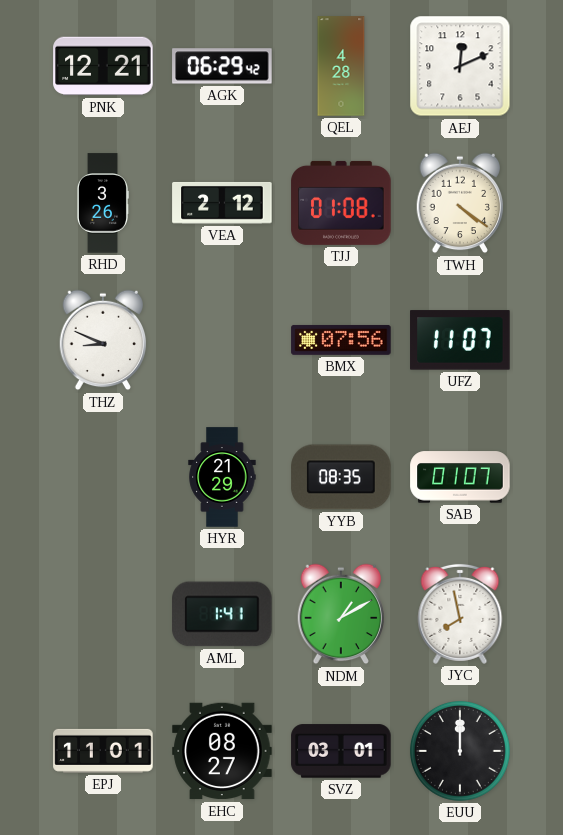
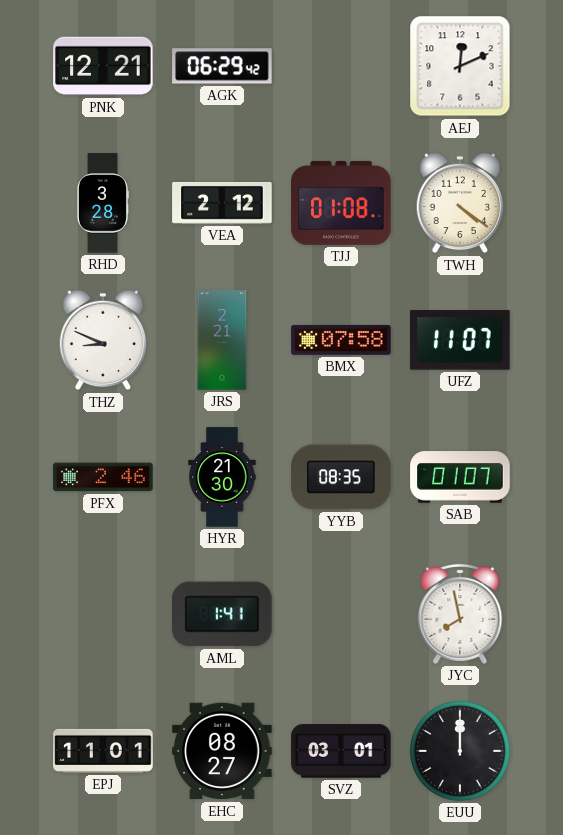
QEL: 4:28 -> none
RHD: 3:26 -> 3:28
JRS: none -> 2:21
BMX: 07:56 -> 07:58
PFX: none -> 2:46
HYR: 21:29 -> 21:30
NDM: 1:10 -> none
